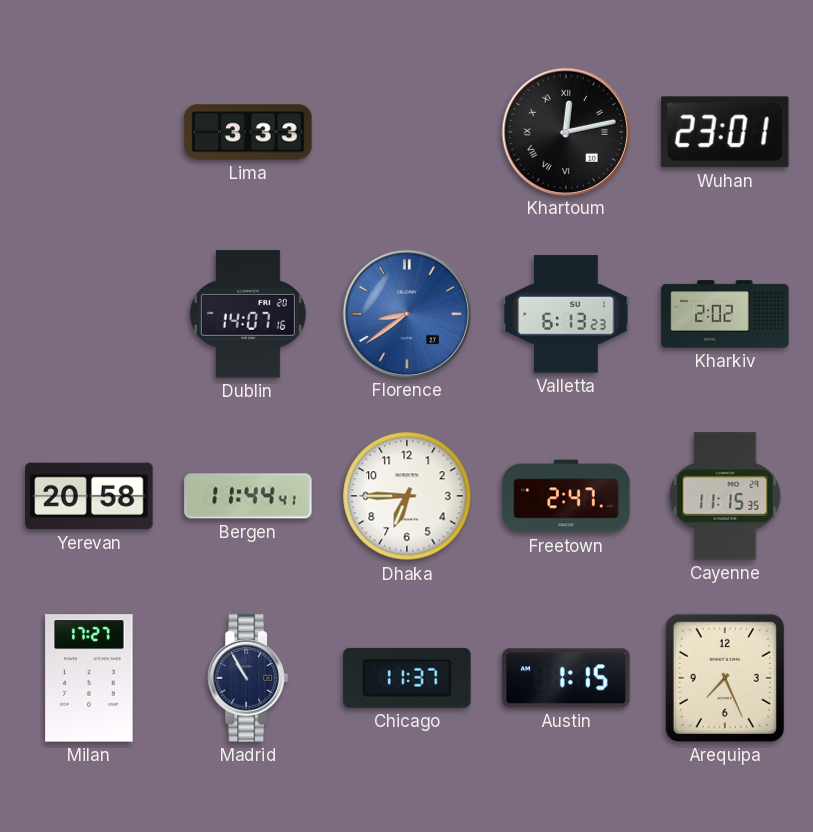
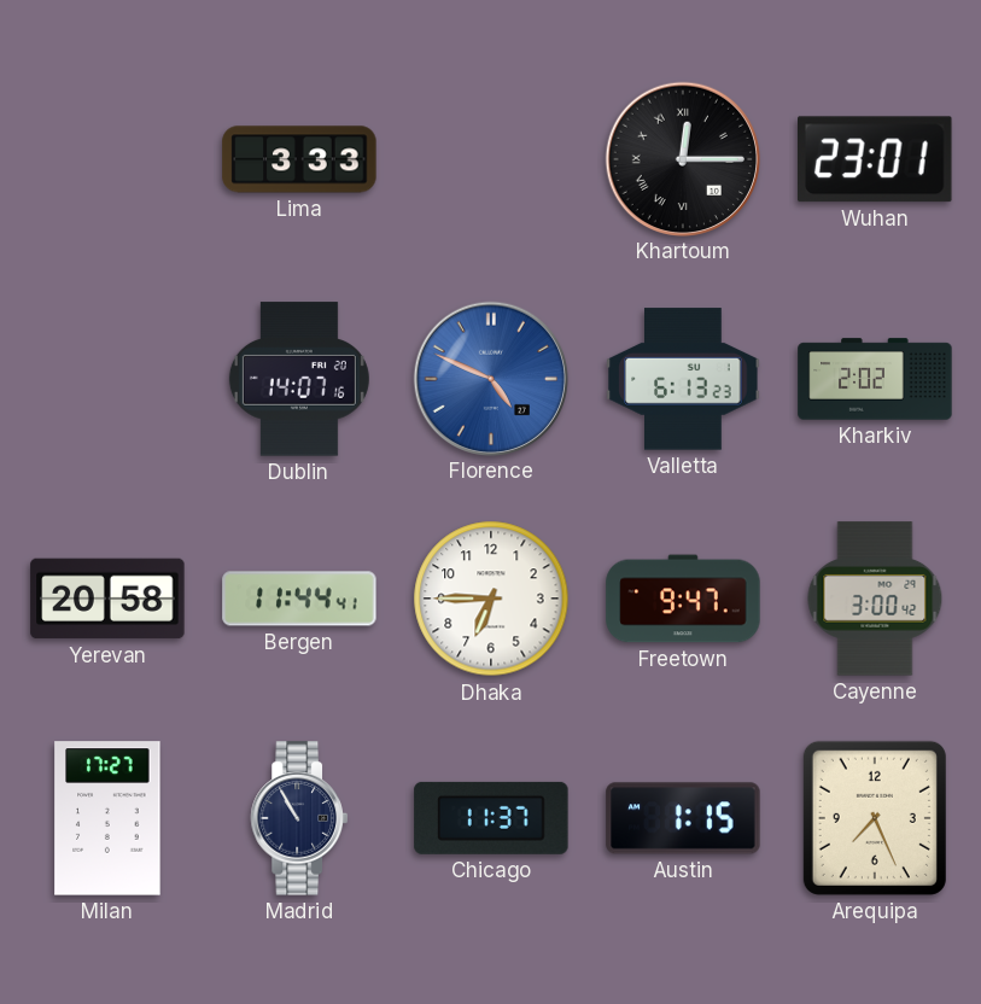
Khartoum: 12:13 -> 12:15
Florence: 8:39 -> 4:49
Freetown: 2:47 -> 9:47
Cayenne: 11:15 -> 3:00
